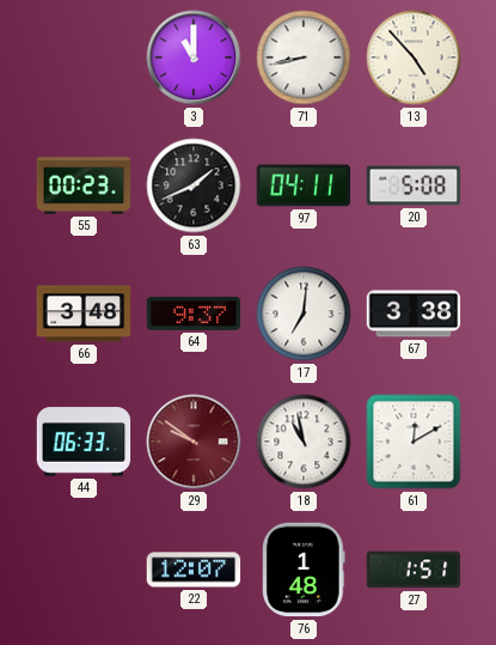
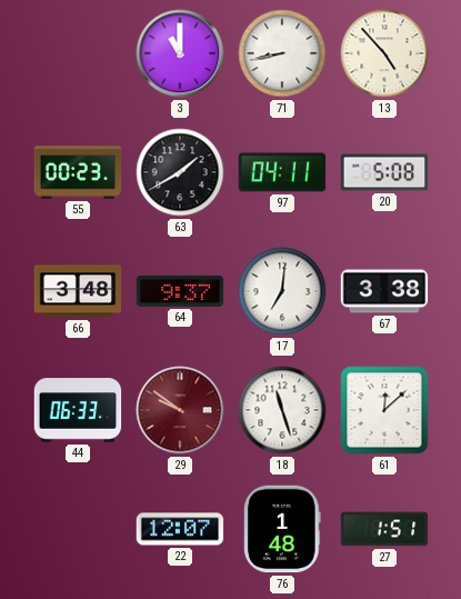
63: 1:41 -> 1:40
18: 10:58 -> 11:27
61: 12:10 -> 12:08
